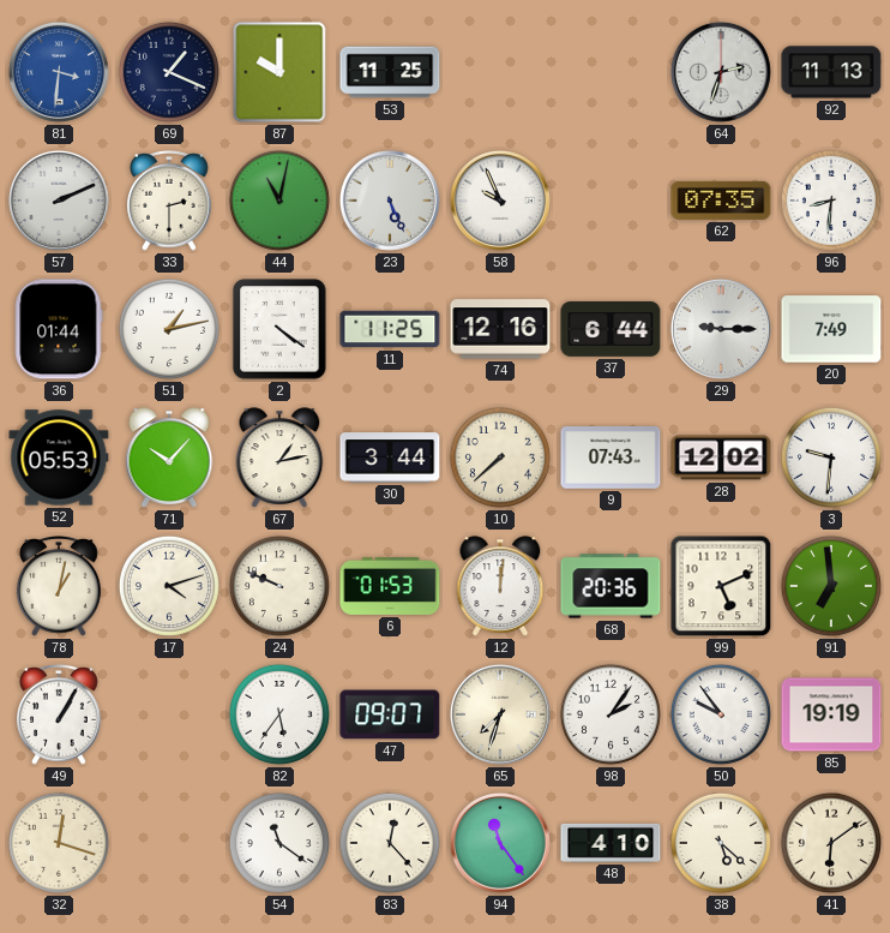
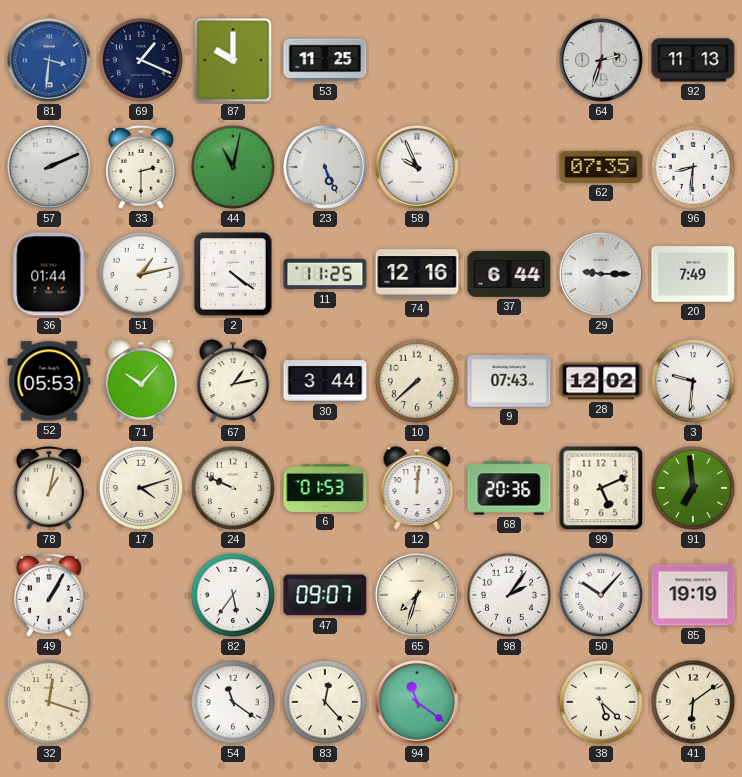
50: 9:54 -> 10:07
94: 11:24 -> 11:21
48: 4:10 -> none
